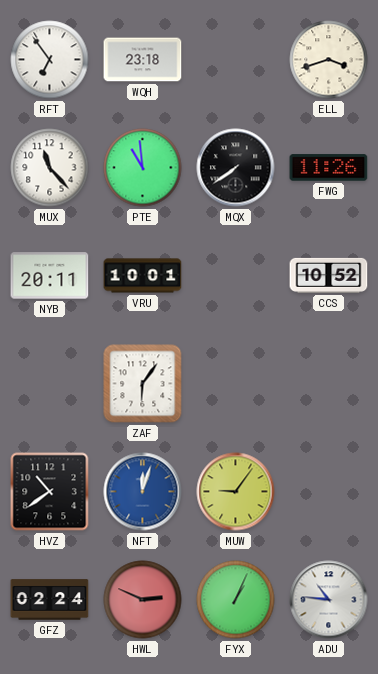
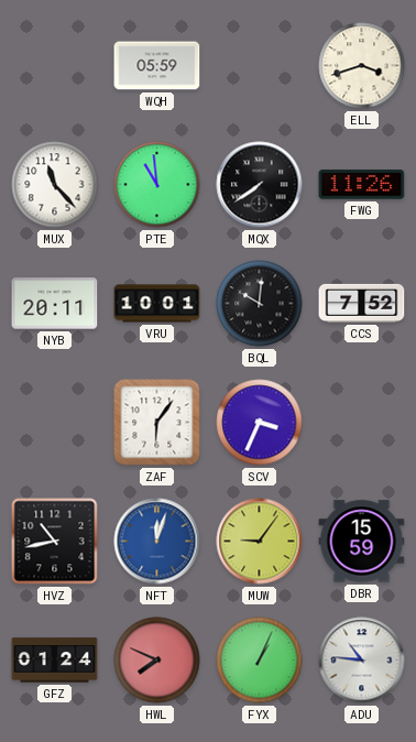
RFT: 6:54 -> none
WQH: 23:18 -> 05:59
BQL: none -> 10:01
CCS: 10:52 -> 7:52
SCV: none -> 3:34
HVZ: 10:39 -> 10:43
DBR: none -> 15:59
GFZ: 02:24 -> 01:24
HWL: 2:49 -> 7:49
